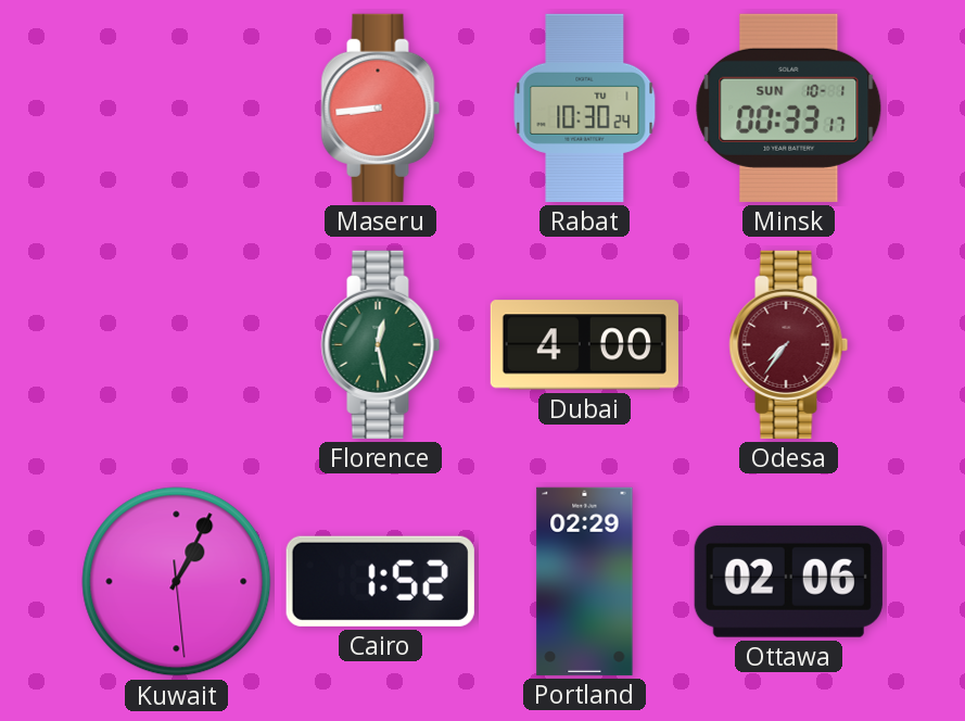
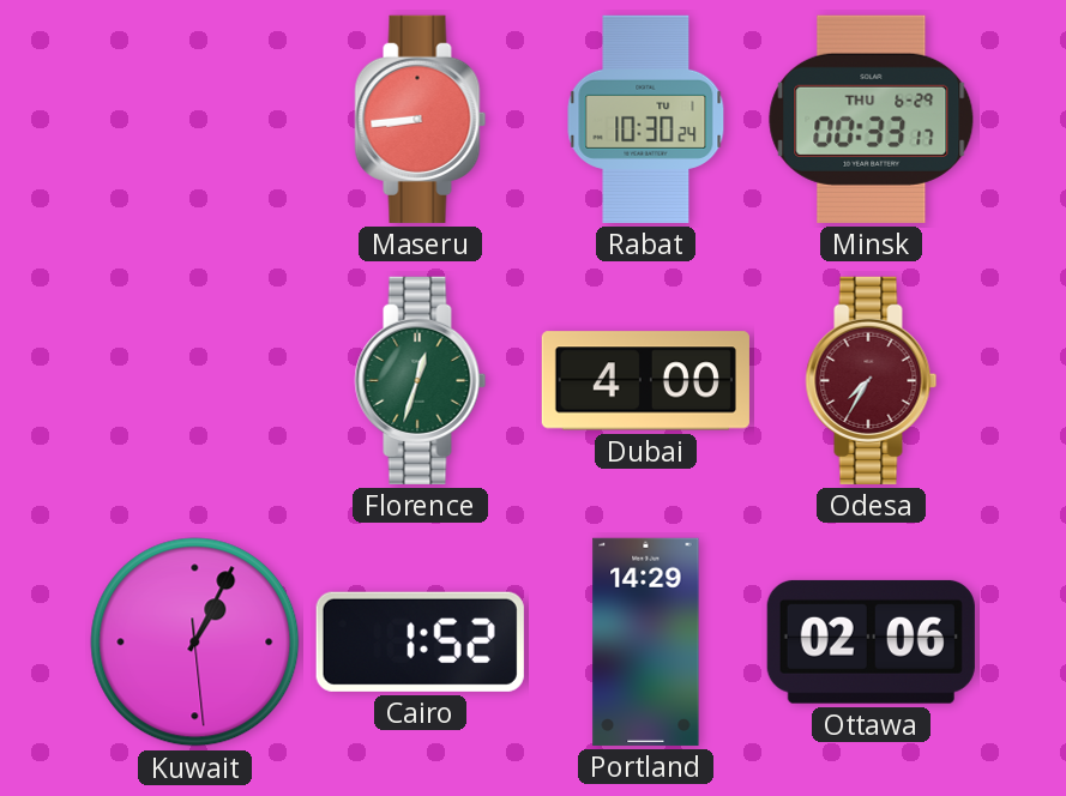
Minsk date: SUN 10-1 -> THU 6-29
Florence: 12:28 -> 12:33
Odesa: 7:36 -> 7:35
Portland: 02:29 -> 14:29
